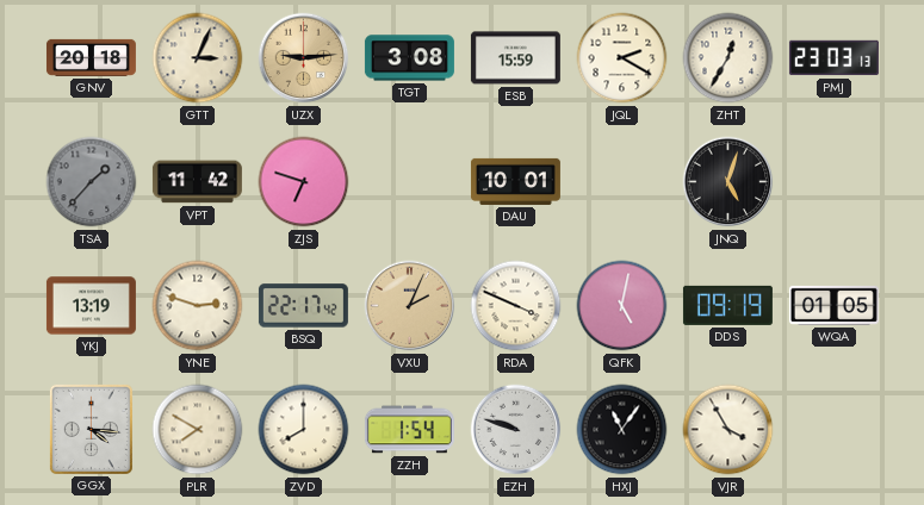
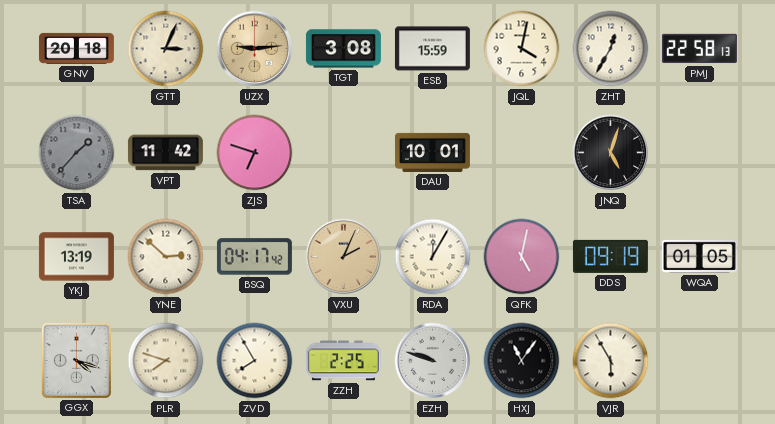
JQL: 2:20 -> 4:02
PMJ: 23:03 -> 22:58
YNE: 2:48 -> 2:52
BSQ: 22:17 -> 04:17
RDA: 3:49 -> 12:05
GGX: 4:16 -> 4:18
PLR: 7:50 -> 7:48
ZVD: 8:00 -> 7:55
ZZH: 1:54 -> 2:25
VJR: 3:55 -> 5:55
